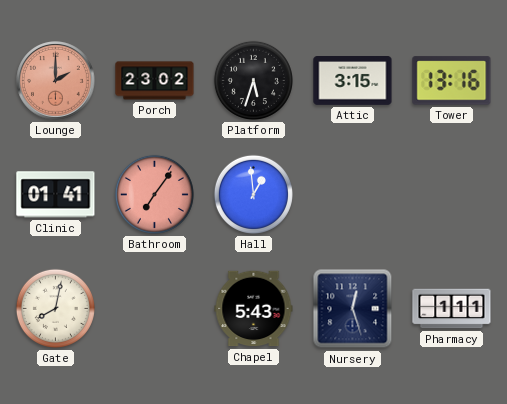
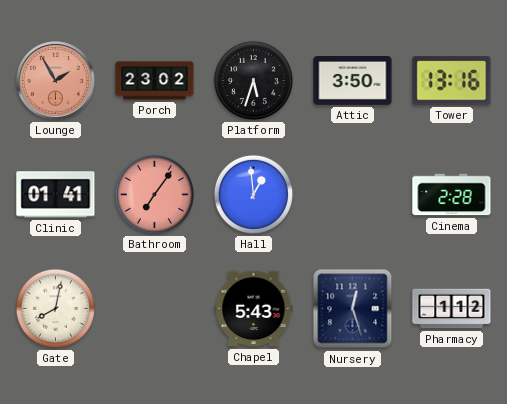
Lounge: 2:00 -> 1:55
Attic: 3:15 -> 3:50
Cinema: none -> 2:28
Pharmacy: 1:11 -> 1:12
